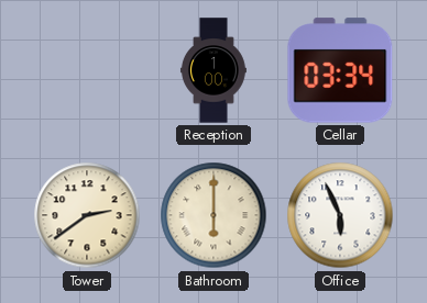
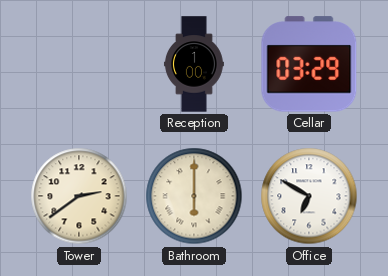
Cellar: 03:34 -> 03:29
Office: 5:56 -> 6:50
